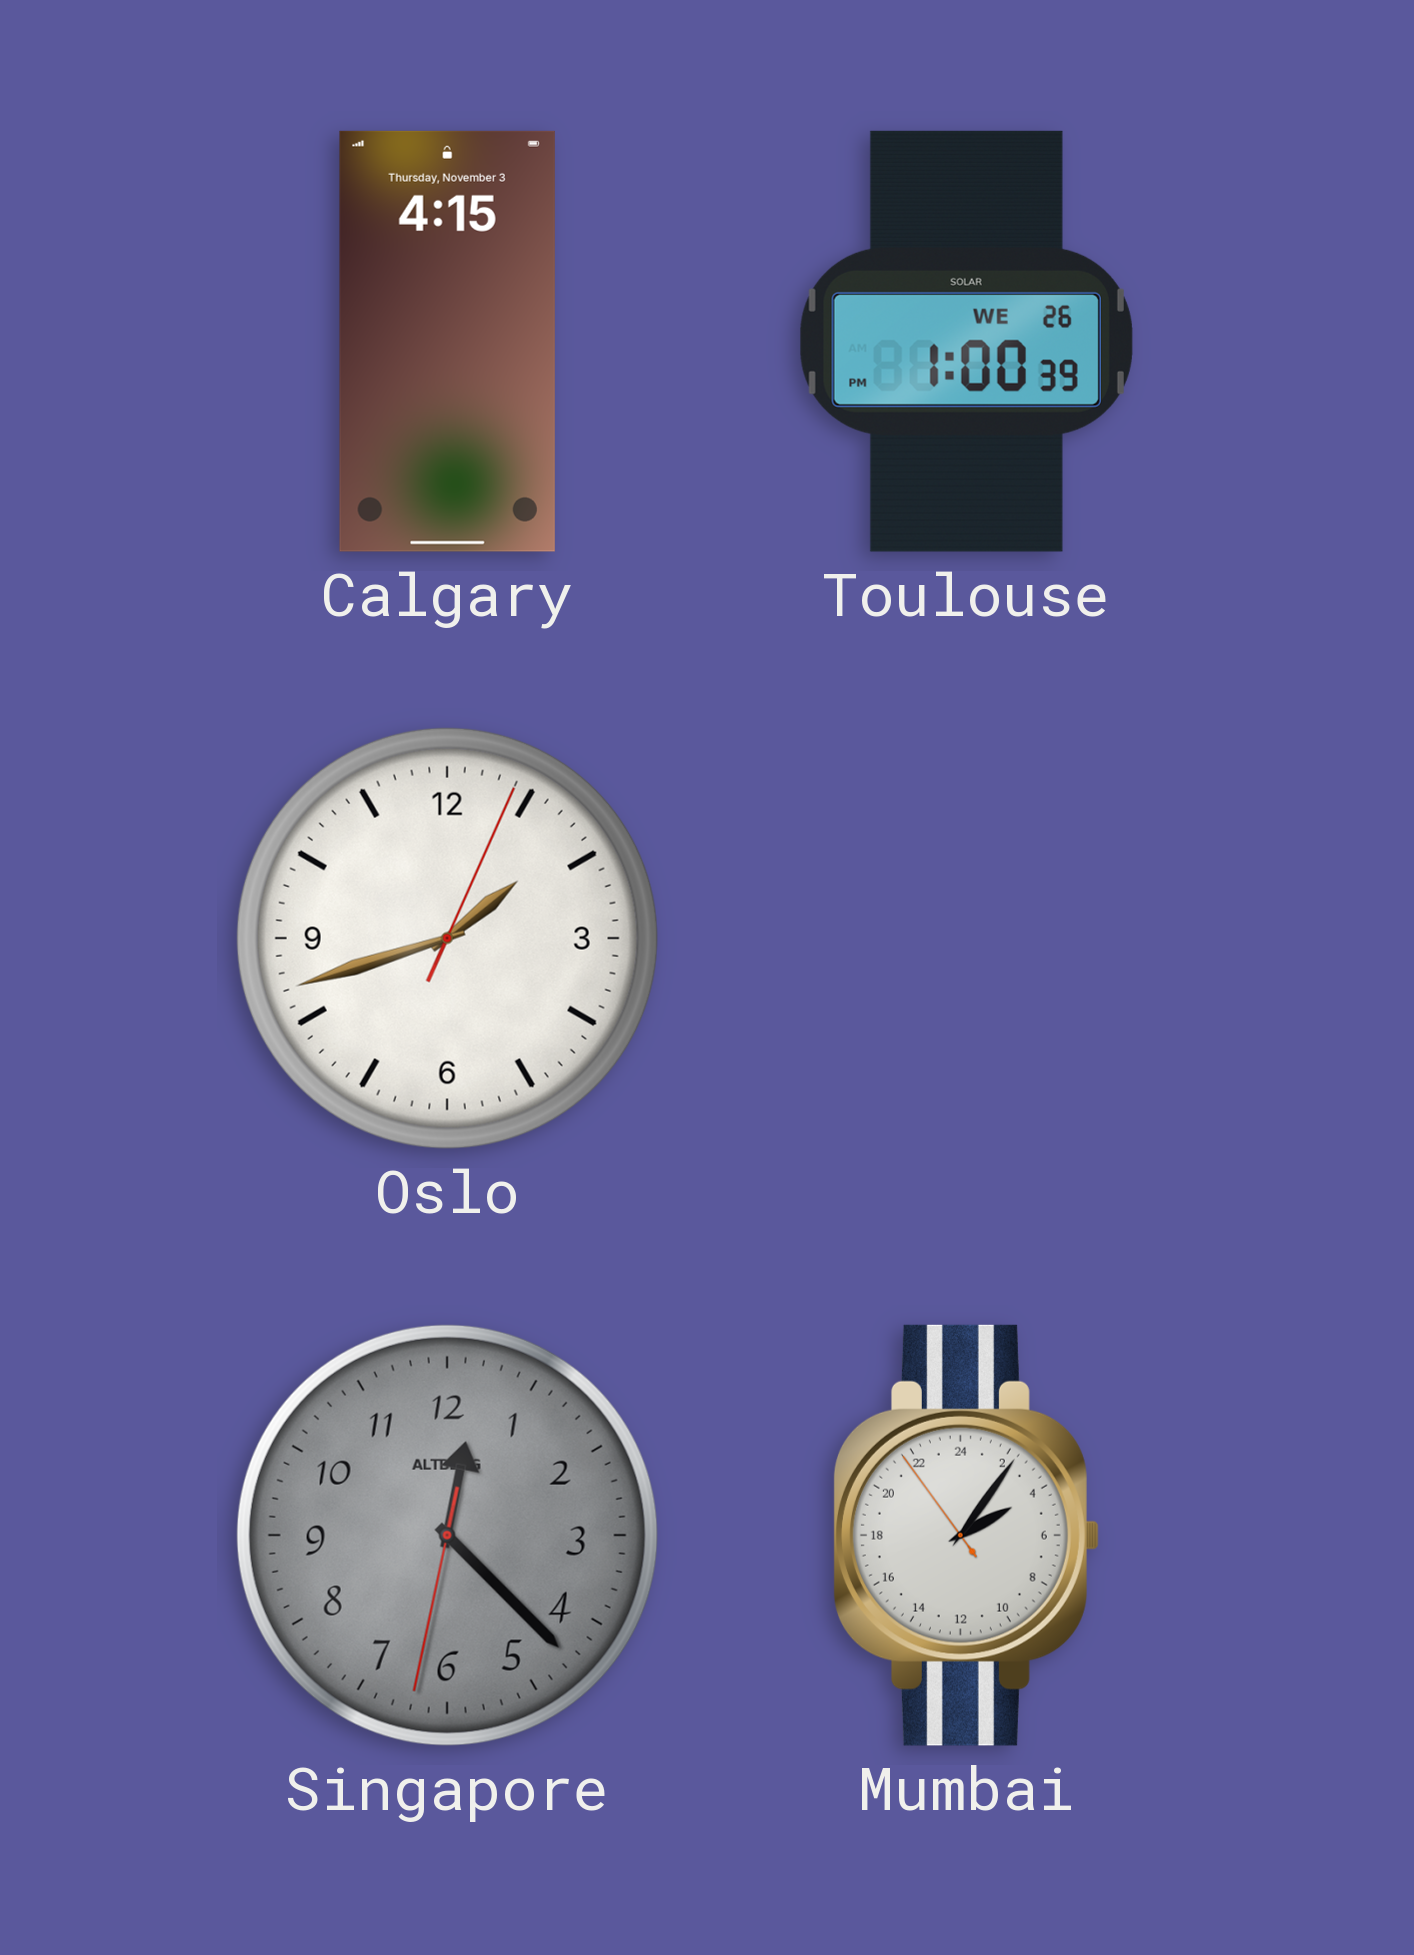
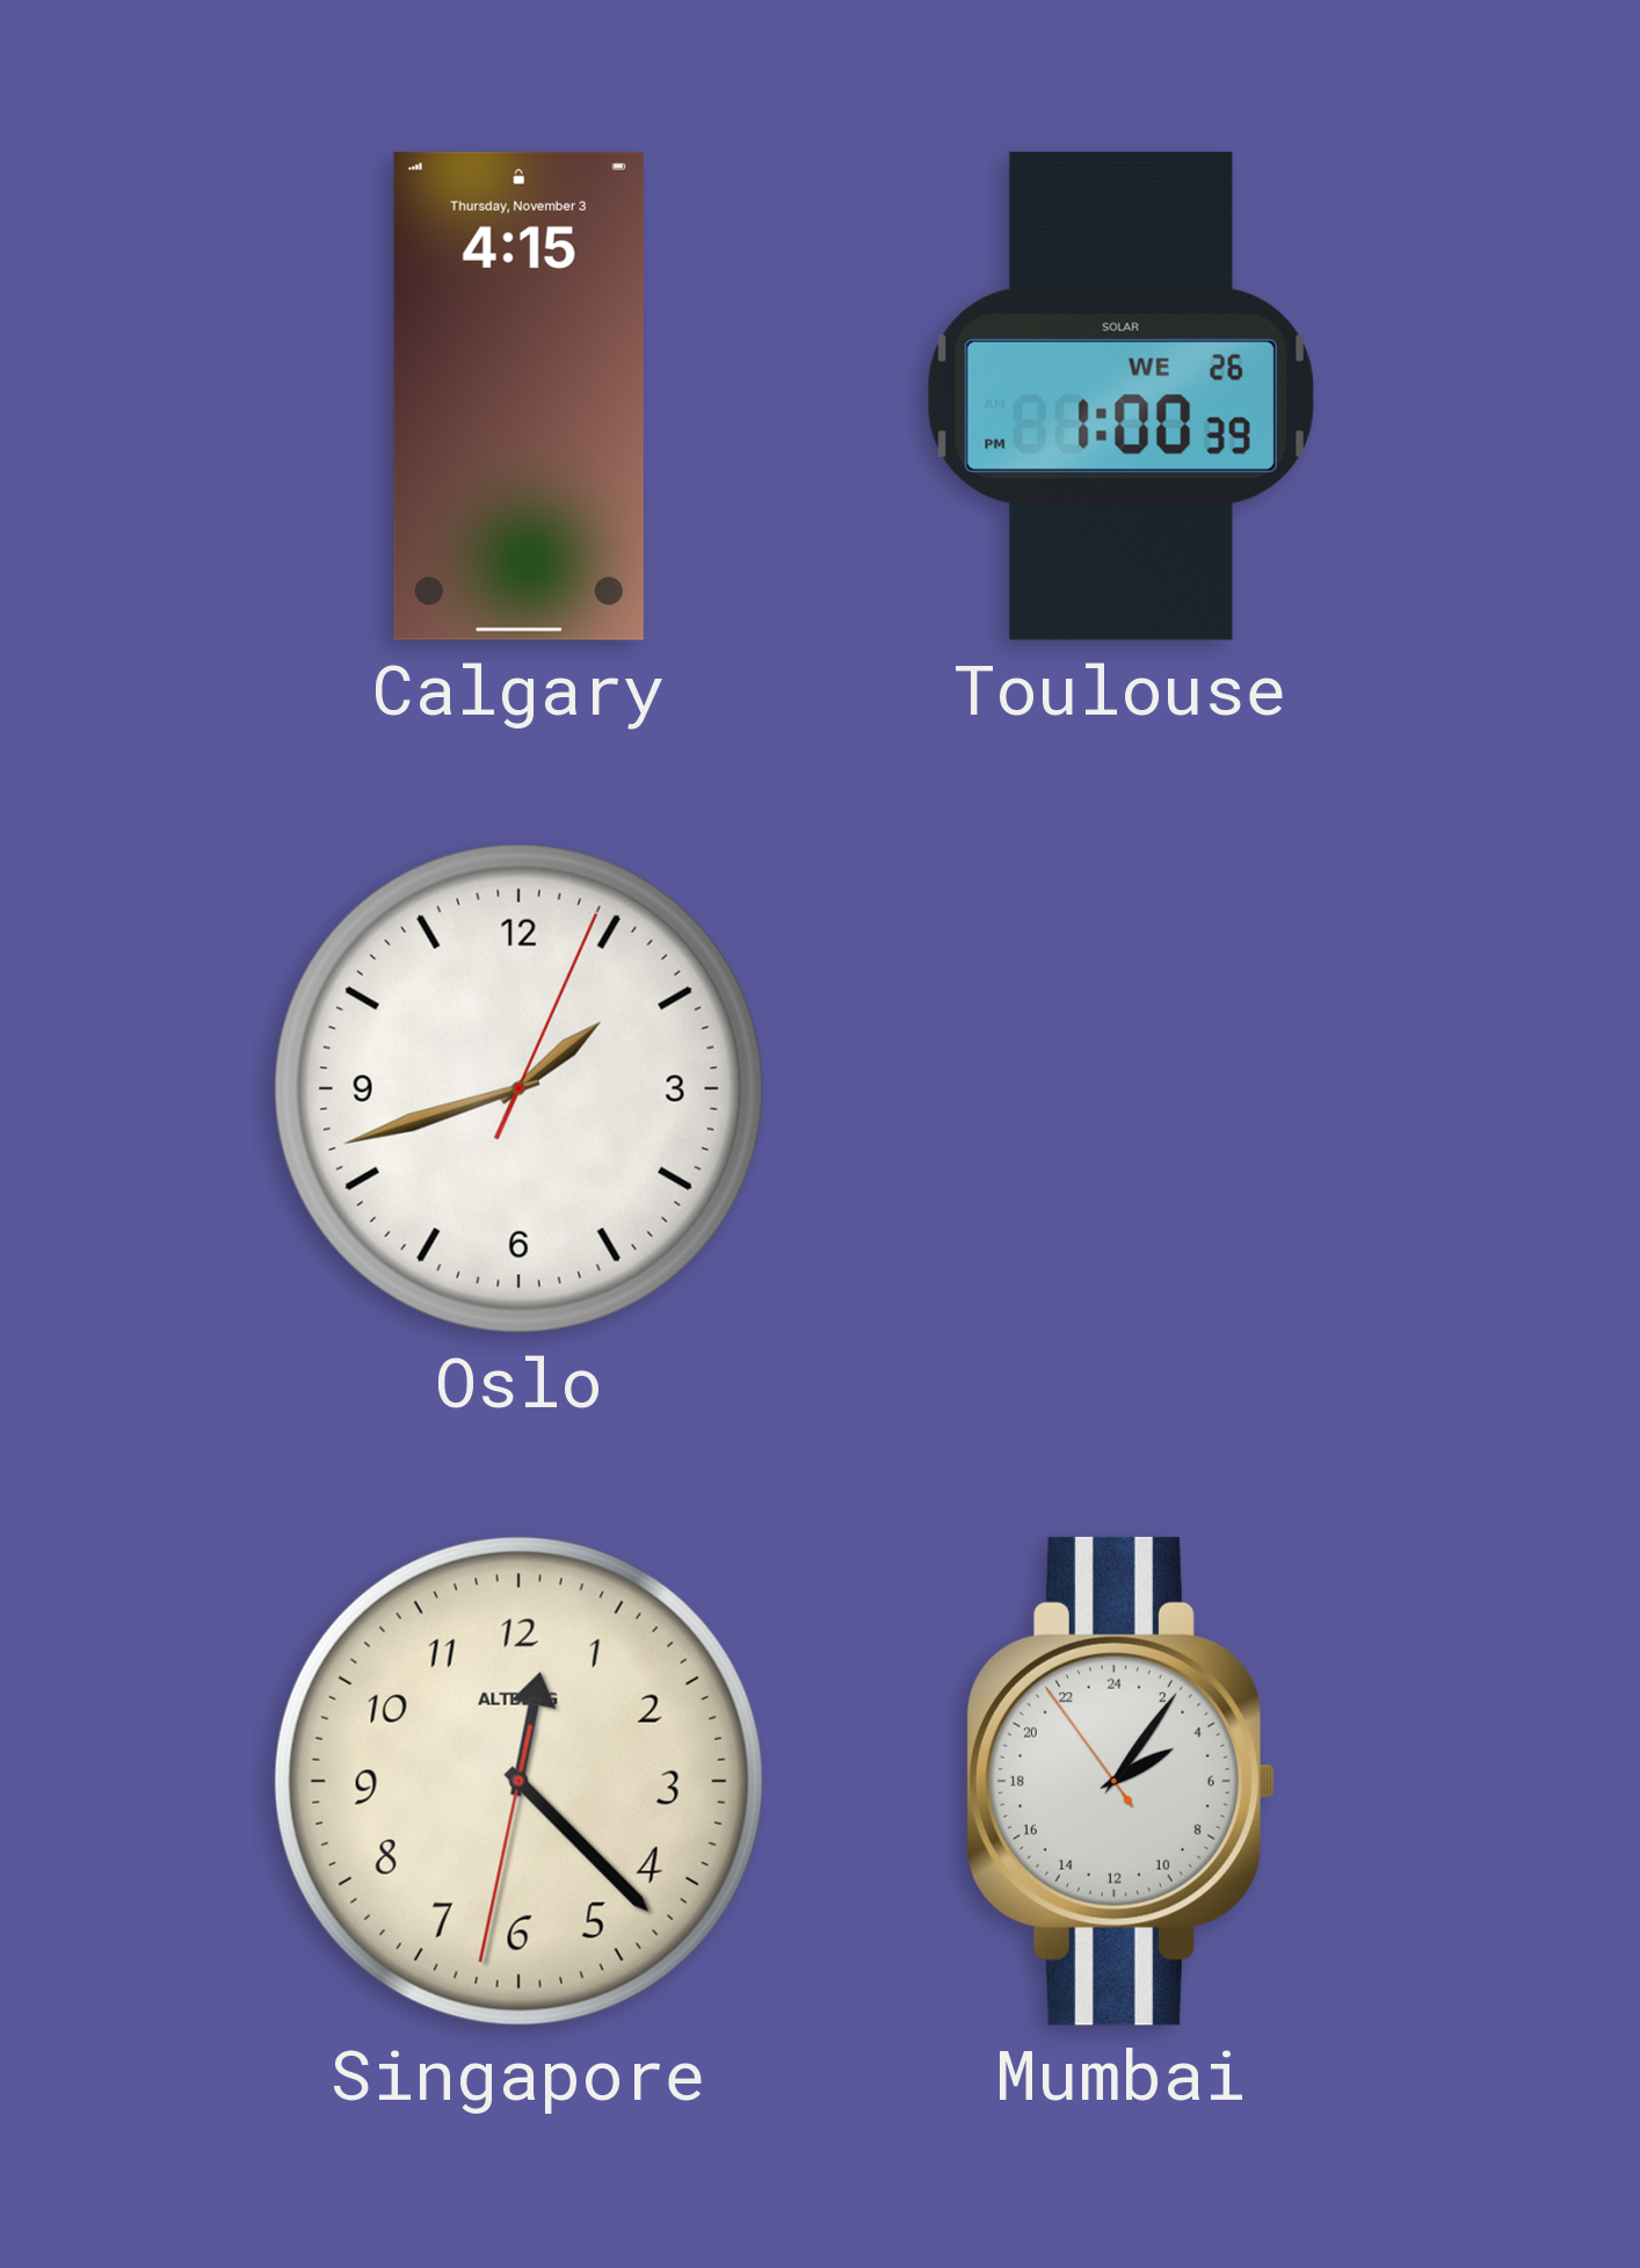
Singapore dial: grey -> cream
